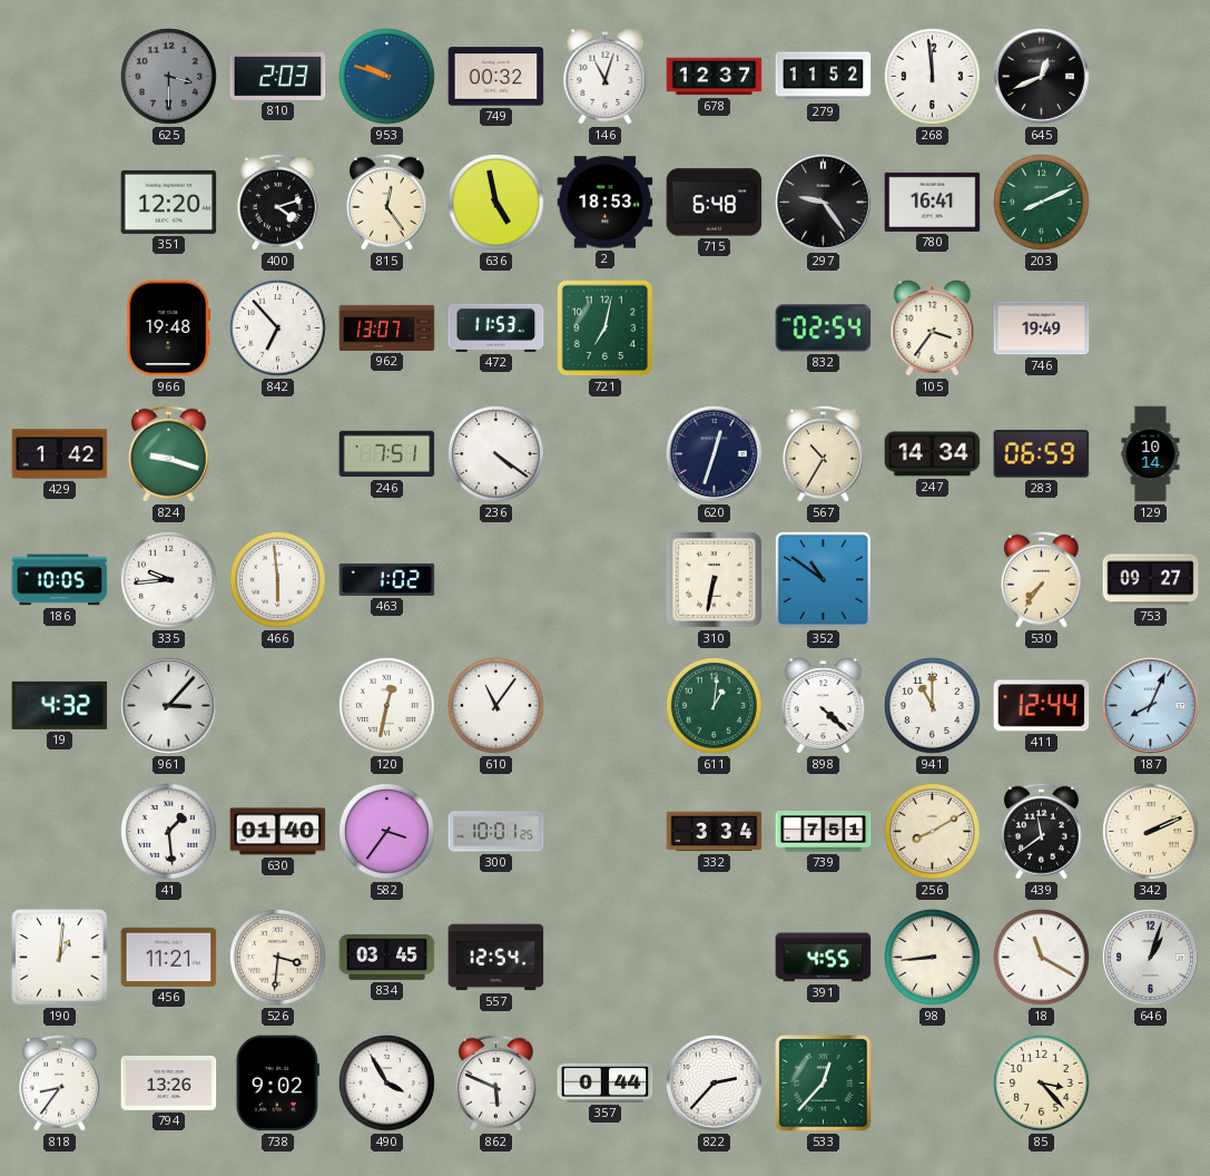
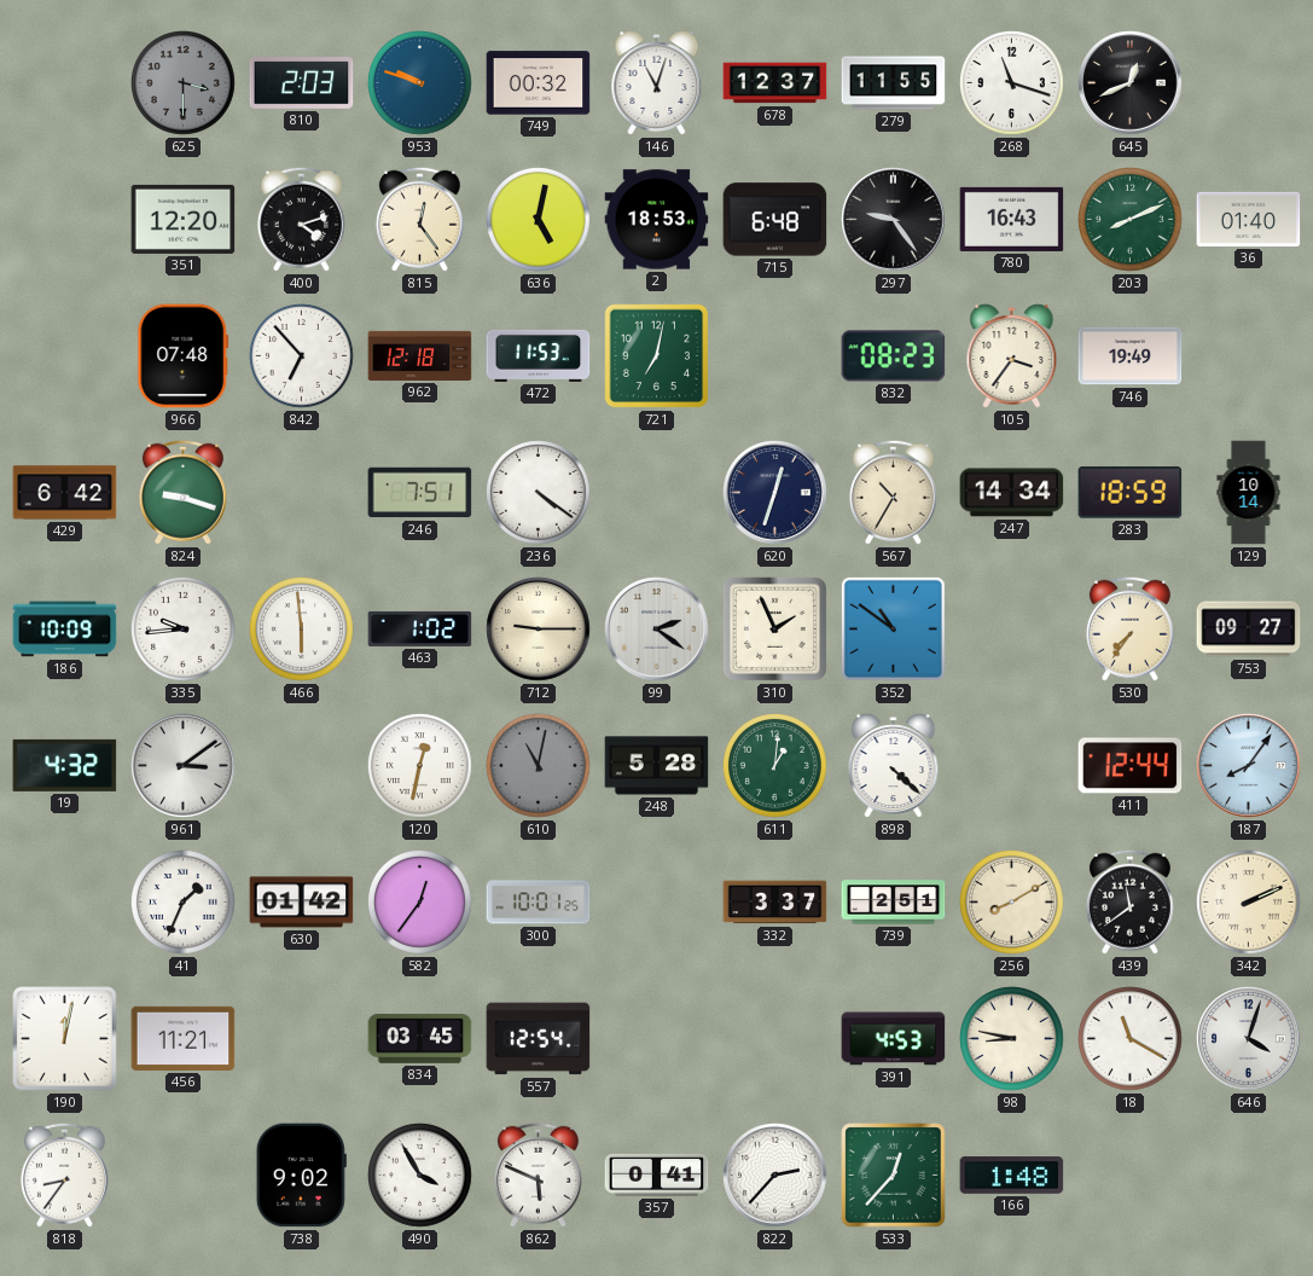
279: 11:52 -> 11:55
268: 11:59 -> 11:18
636: 4:58 -> 5:02
780: 16:41 -> 16:43
36: none -> 01:40
966: 19:48 -> 07:48
962: 13:07 -> 12:18
832: 02:54 -> 08:23
429: 1:42 -> 6:42
283: 06:59 -> 18:59
186: 10:05 -> 10:09
712: none -> 9:15
99: none -> 2:21
310: 6:32 -> 1:56
961: 3:07 -> 3:09
610: 11:06 -> 11:02
610 dial: white -> grey
248: none -> 5:28
941: 11:00 -> none
187: 8:04 -> 8:06
41: 1:29 -> 1:34
630: 01:40 -> 01:42
582: 3:36 -> 12:36
332: 3:34 -> 3:37
739: 7:51 -> 2:51
190: 1:01 -> 12:02
526: 3:31 -> none
391: 4:55 -> 4:53
98: 8:44 -> 8:47
646: 1:03 -> 4:03
794: 13:26 -> none
357: 0:44 -> 0:41
166: none -> 1:48
85: 3:23 -> none
